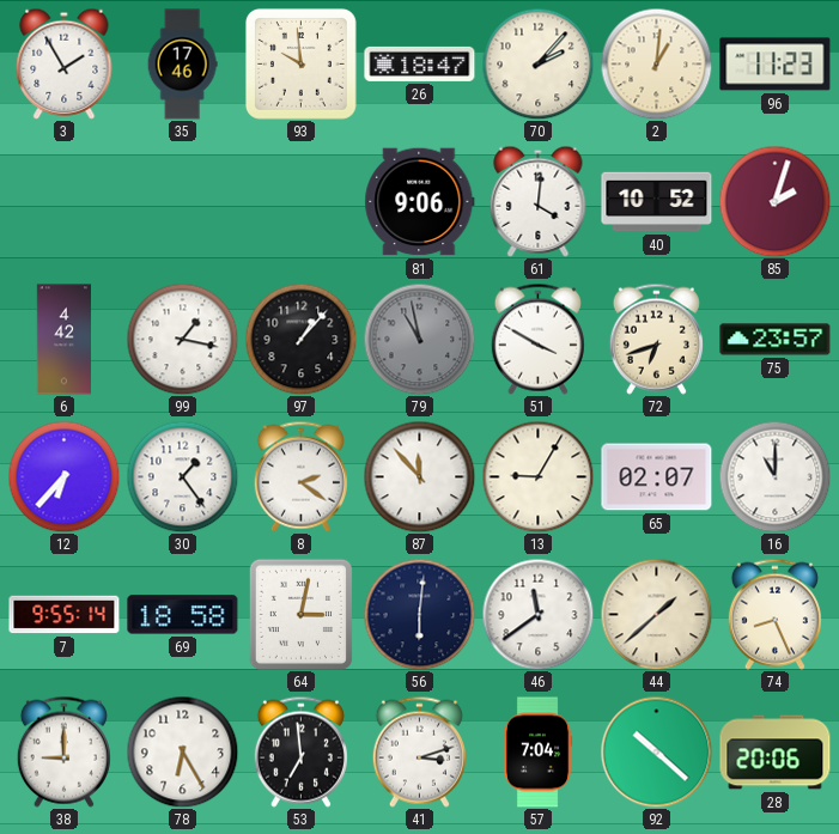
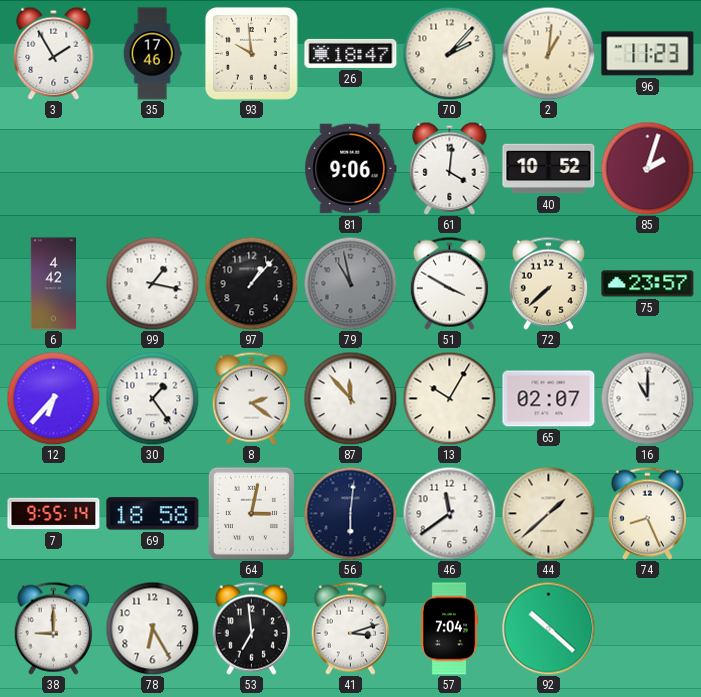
72: 6:42 -> 7:38
13: 9:05 -> 10:05
28: 20:06 -> none
